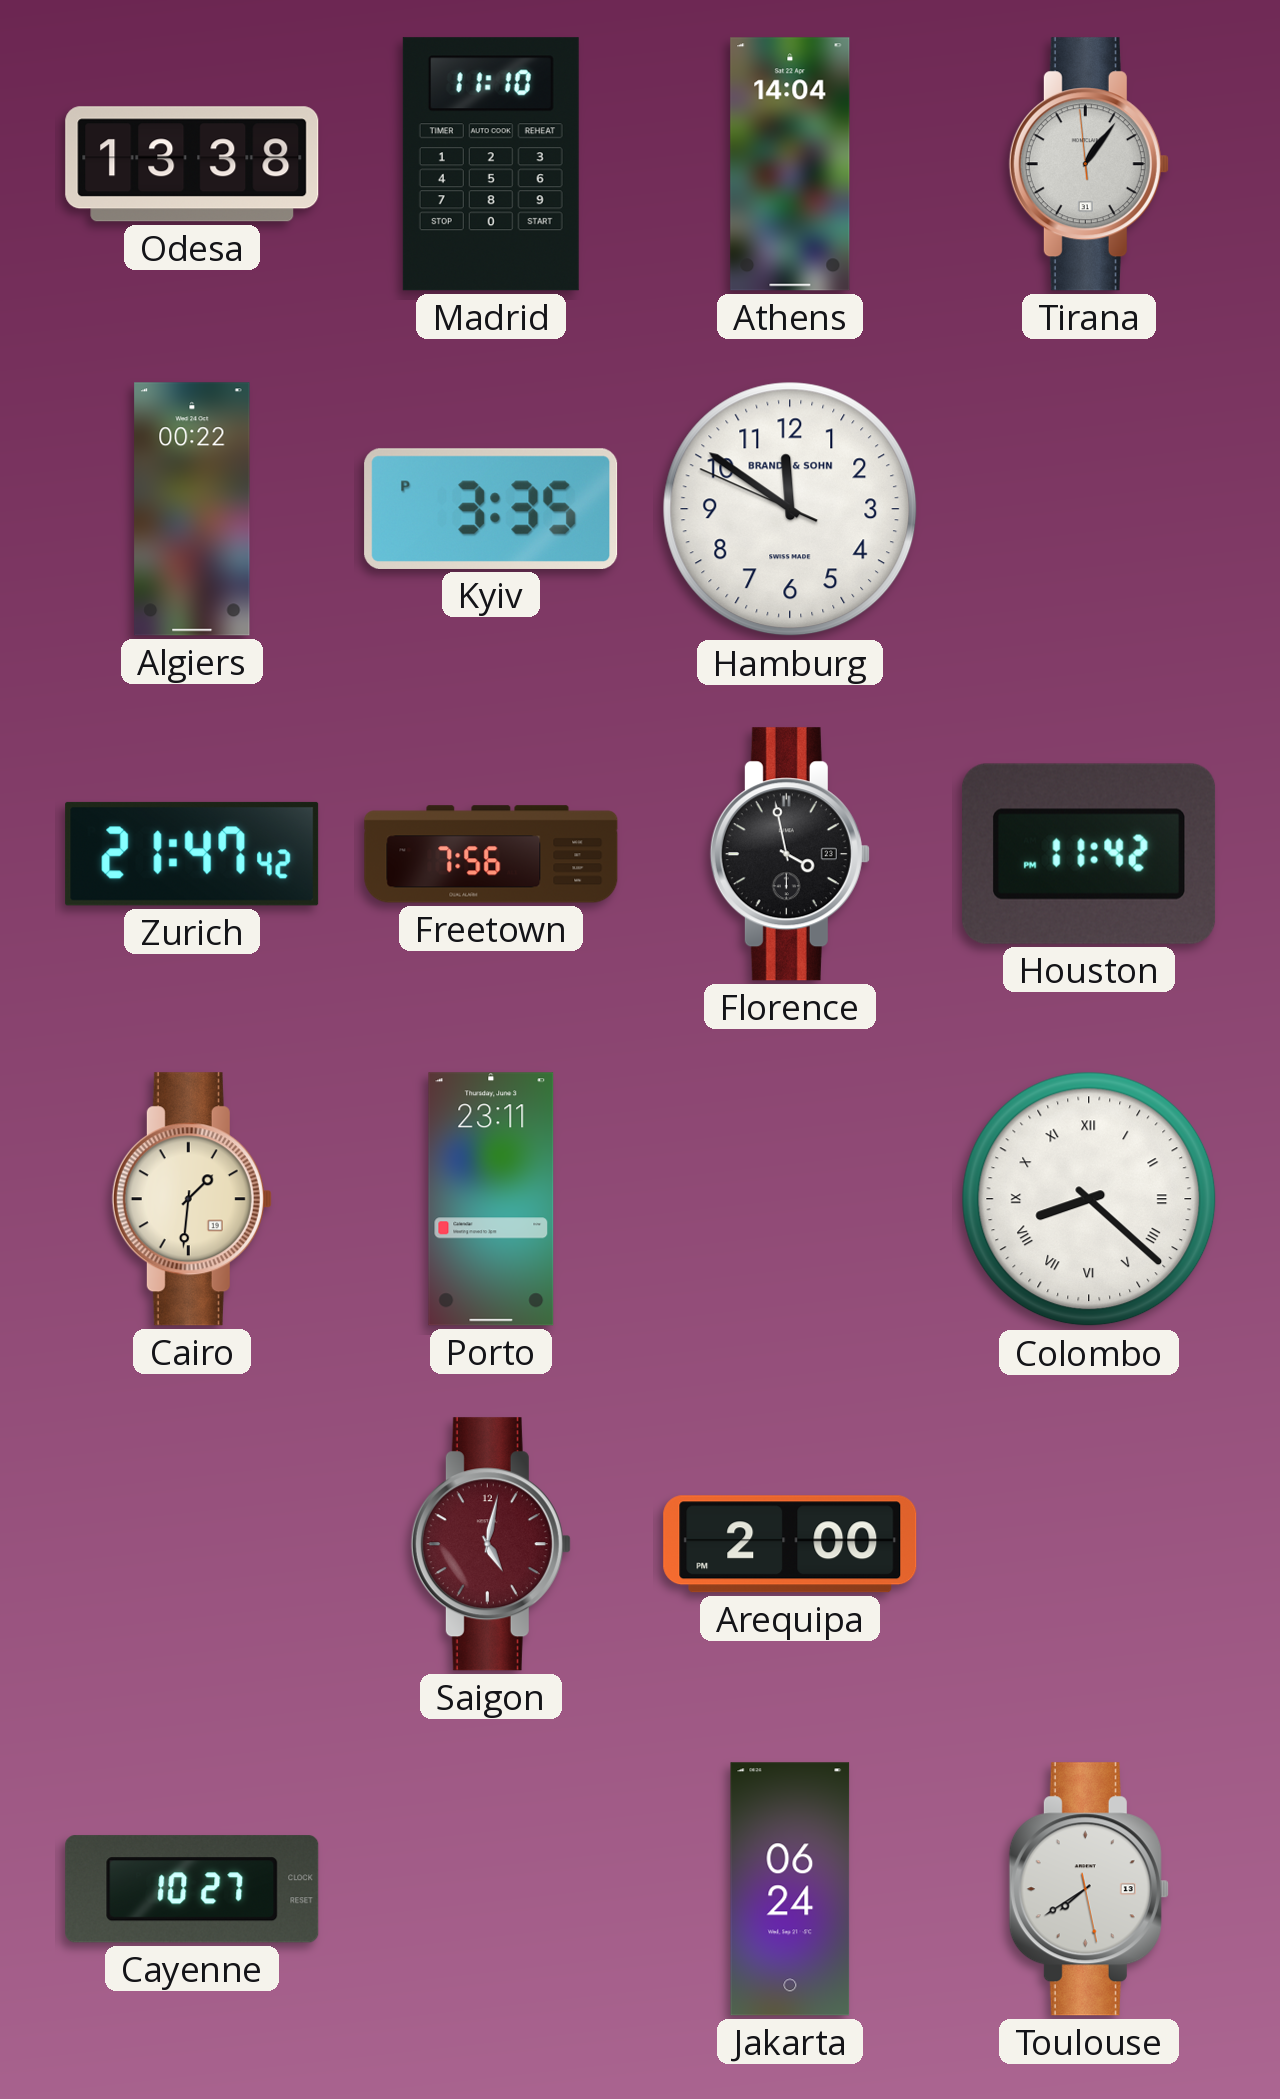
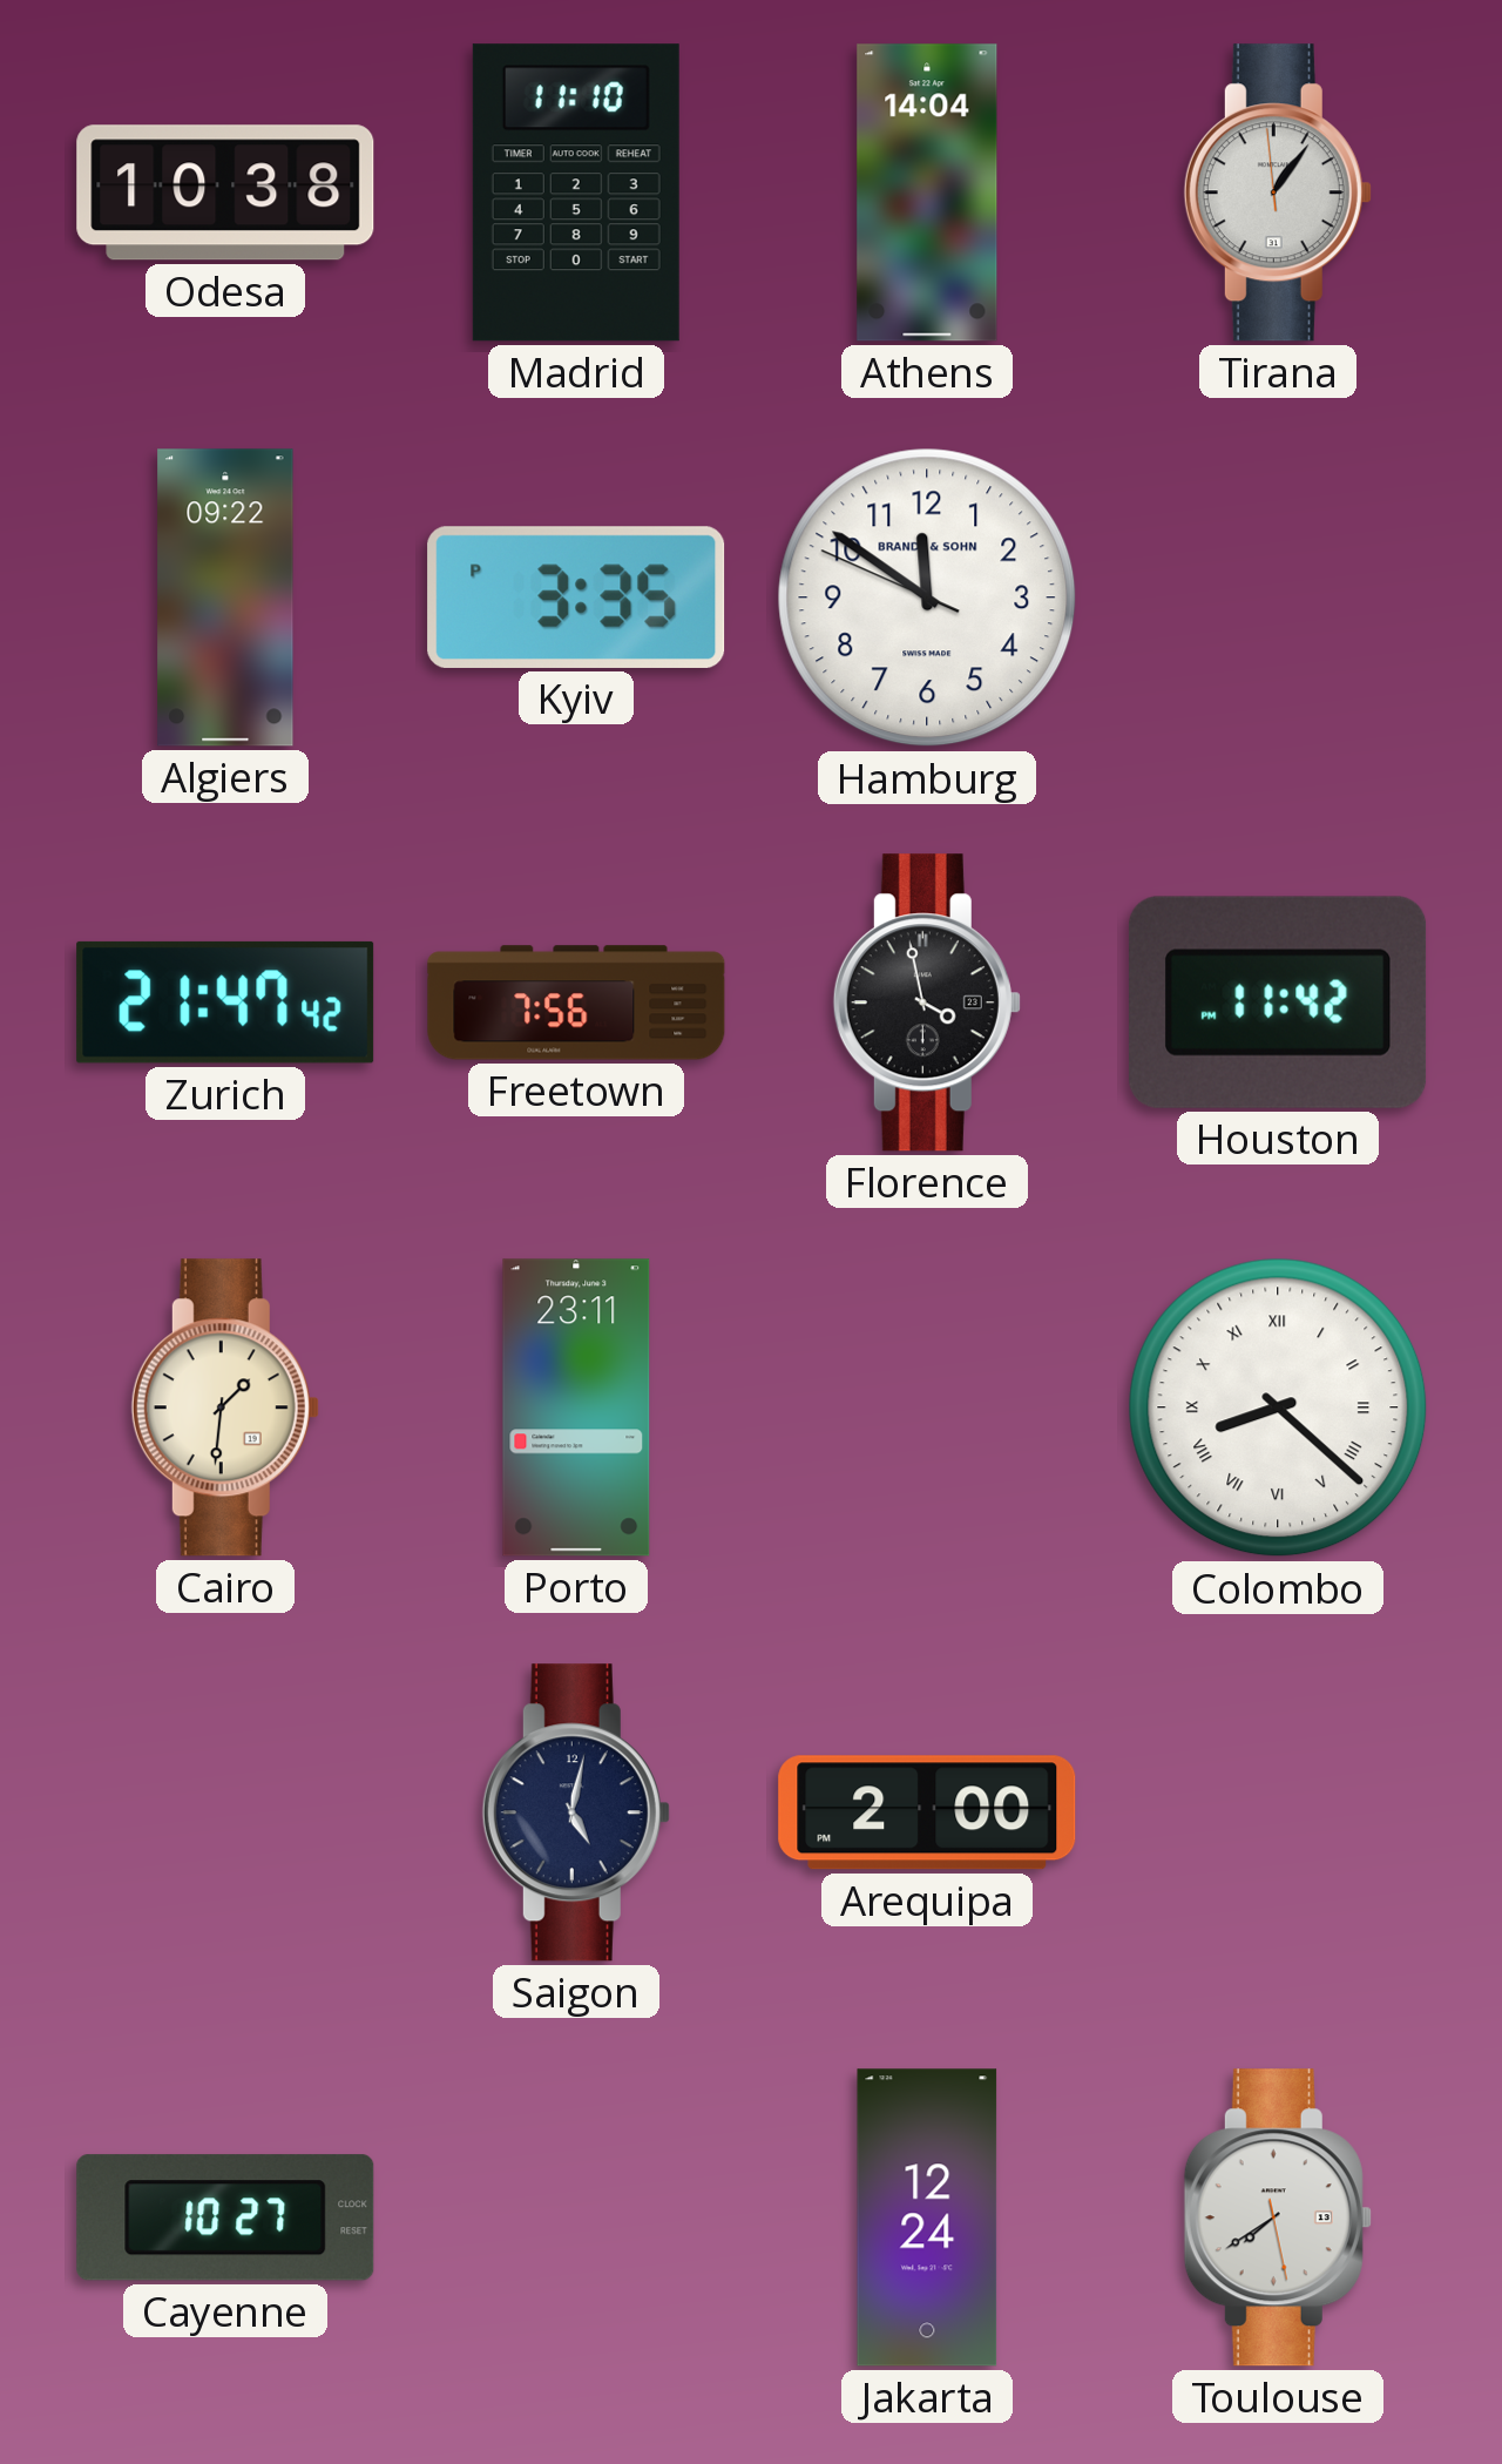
Odesa: 13:38 -> 10:38
Algiers: 00:22 -> 09:22
Saigon dial: burgundy -> navy
Jakarta: 06:24 -> 12:24
